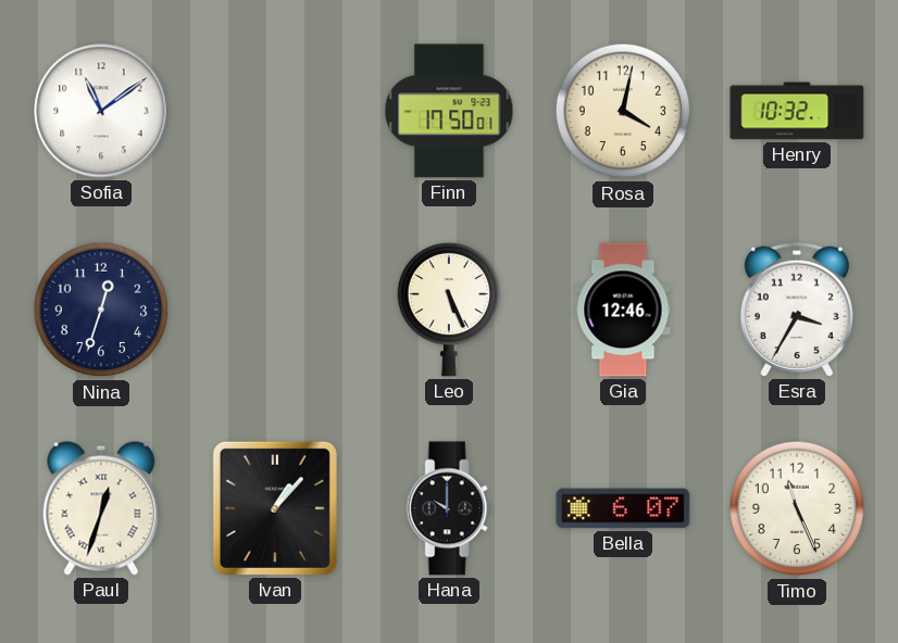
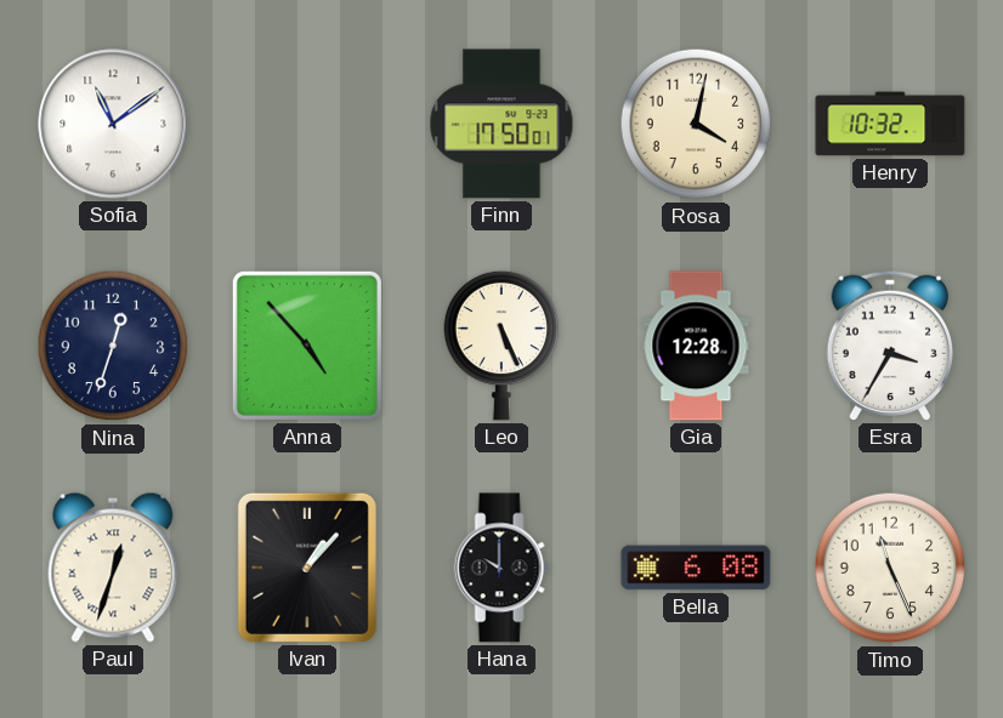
Anna: none -> 4:53
Gia: 12:46 -> 12:28
Bella: 6:07 -> 6:08
